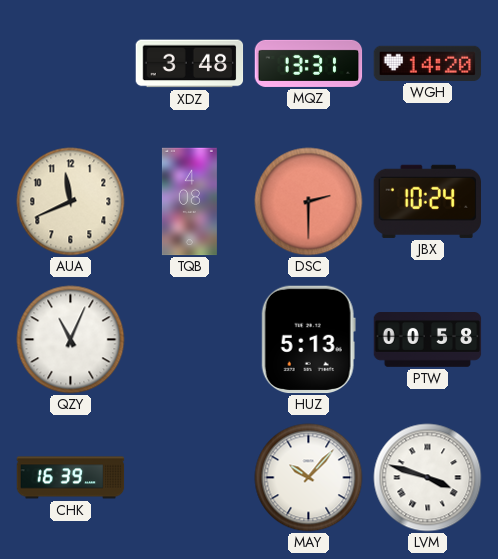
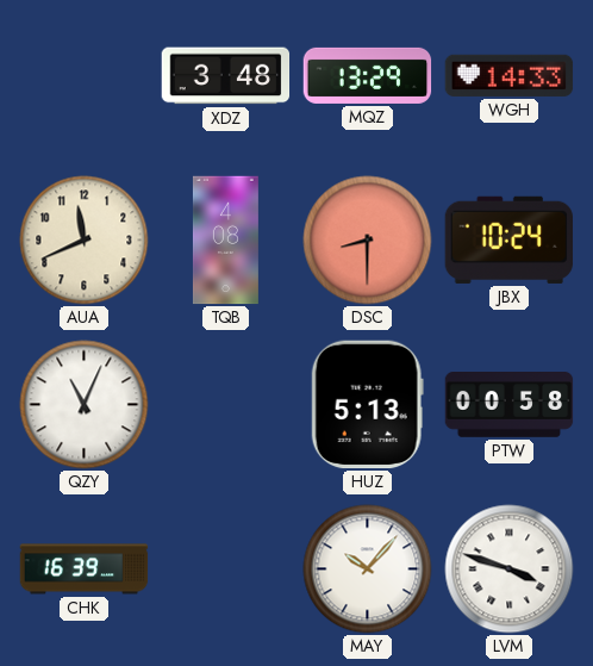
MQZ: 13:31 -> 13:29
WGH: 14:20 -> 14:33
DSC: 2:30 -> 8:30
